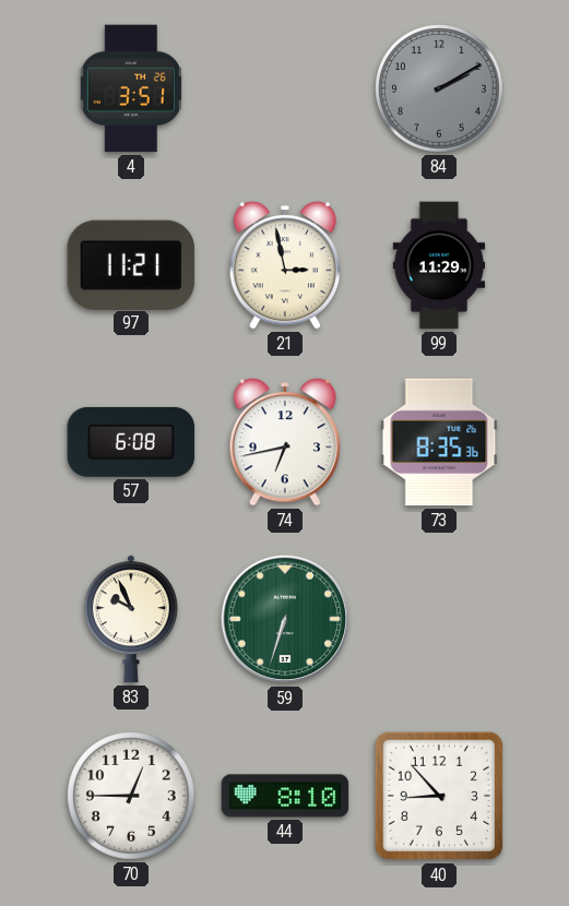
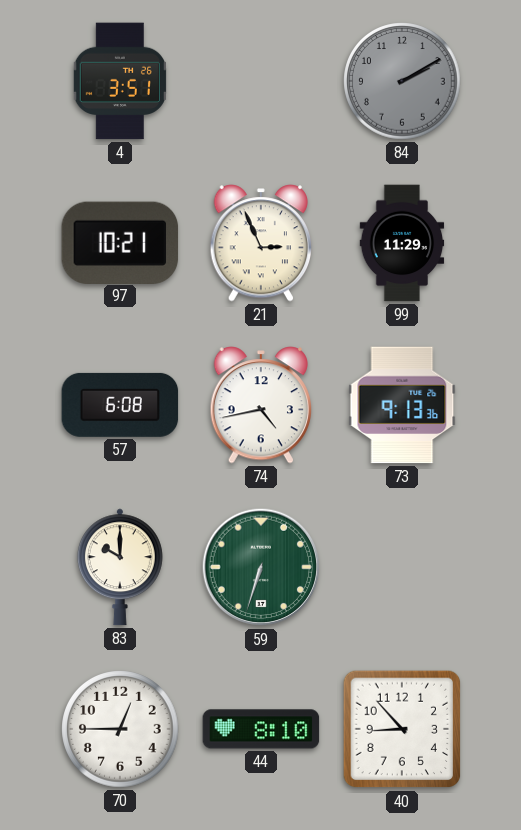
97: 11:21 -> 10:21
21: 2:58 -> 2:56
74: 6:43 -> 4:43
73: 8:35 -> 9:13
83: 9:56 -> 10:00
